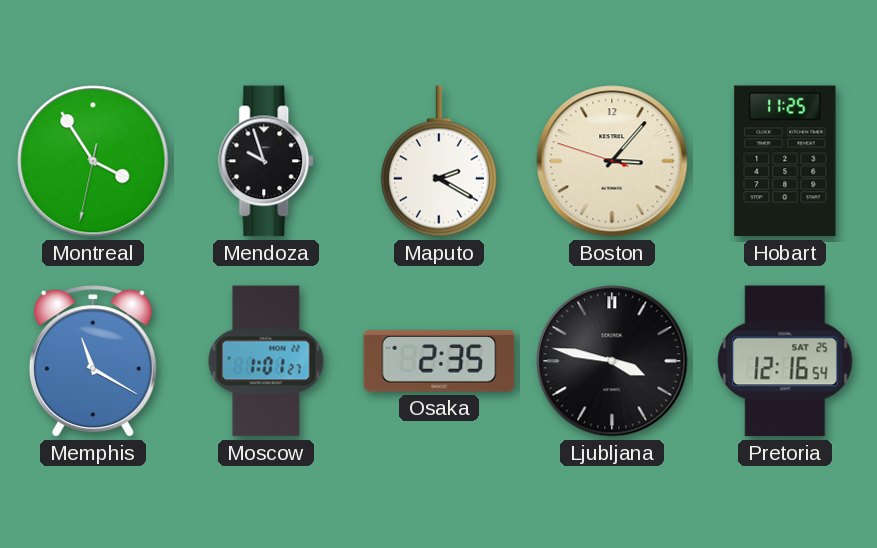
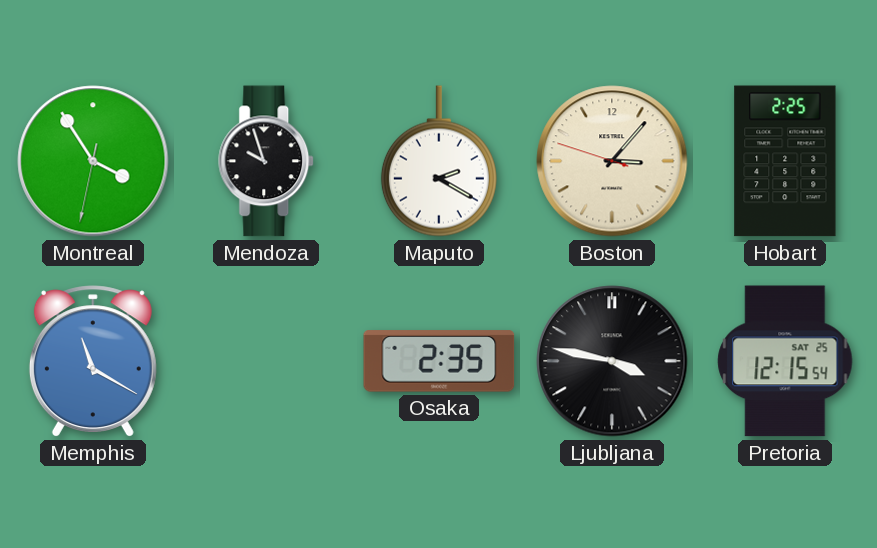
Hobart: 11:25 -> 2:25
Moscow: 1:01 -> none
Pretoria: 12:16 -> 12:15
